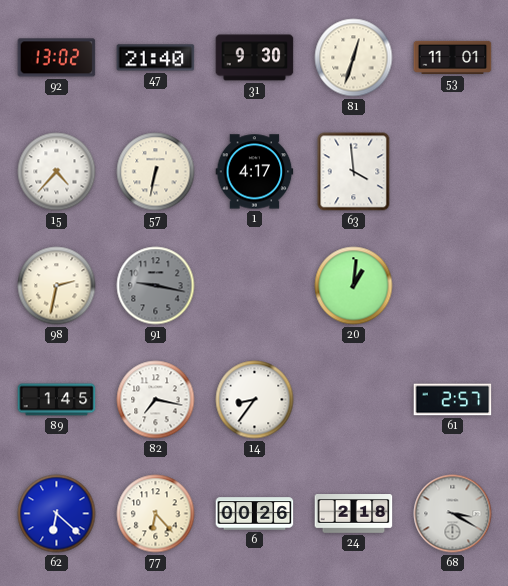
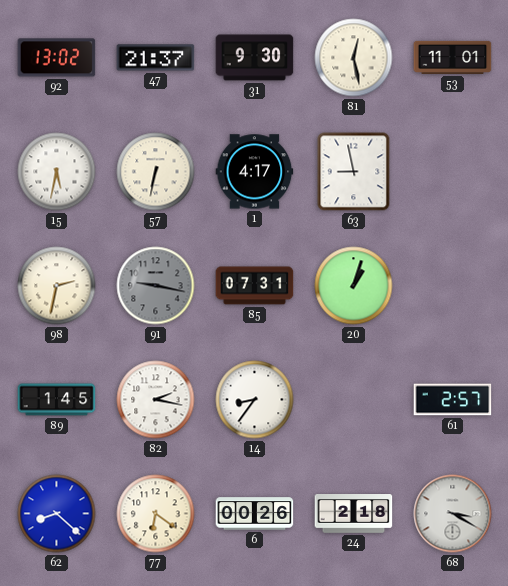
47: 21:40 -> 21:37
81: 12:33 -> 12:28
15: 4:37 -> 5:32
63: 3:59 -> 8:58
85: none -> 07:31
20: 1:01 -> 1:03
82: 7:17 -> 2:17
62: 6:22 -> 8:22
77: 6:23 -> 6:21
